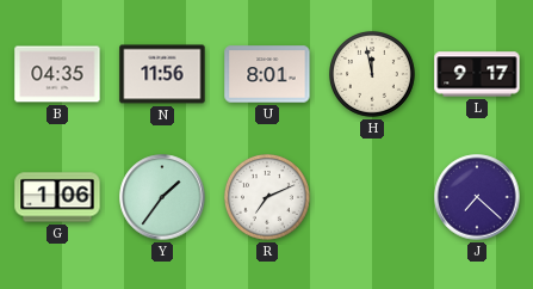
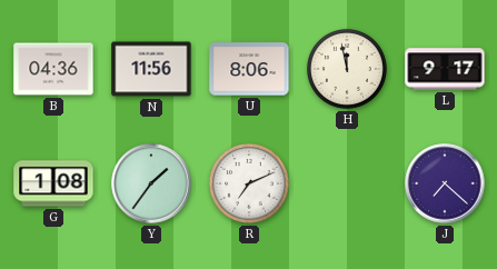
B: 04:35 -> 04:36
U: 8:01 -> 8:06
G: 1:06 -> 1:08
